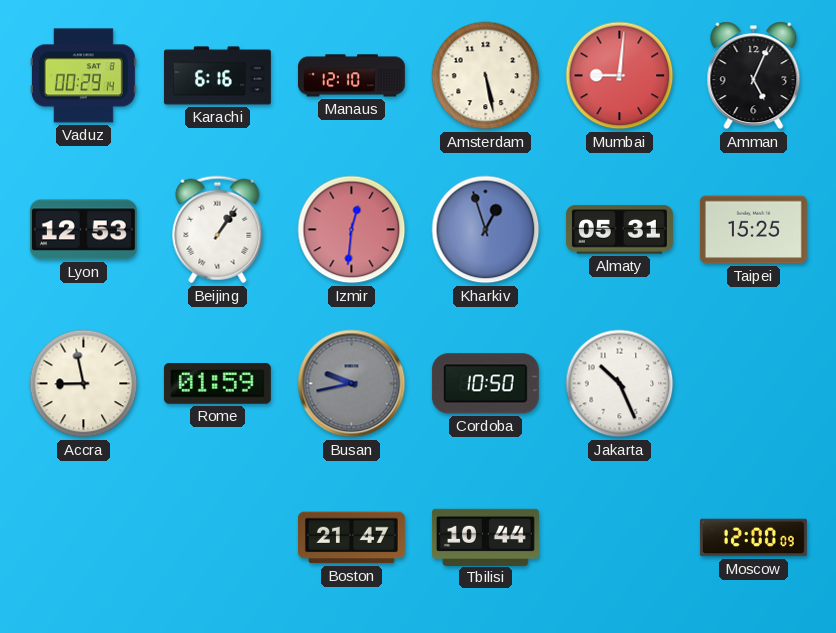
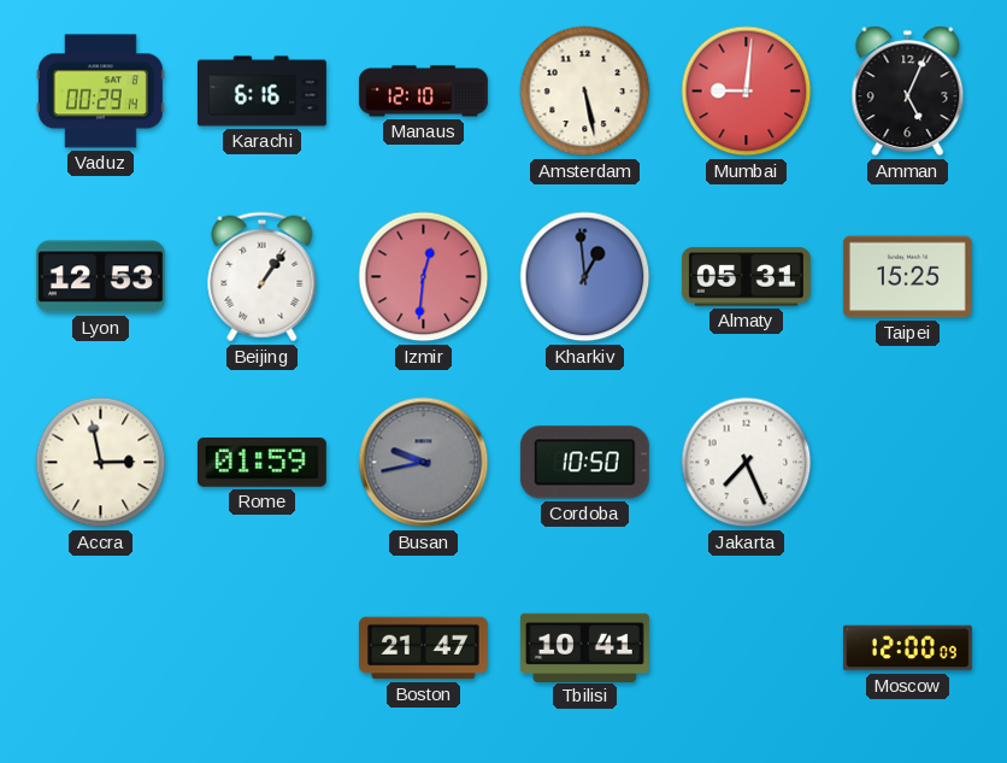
Kharkiv: 12:57 -> 12:59
Accra: 8:58 -> 2:58
Jakarta: 10:26 -> 7:26
Tbilisi: 10:44 -> 10:41
